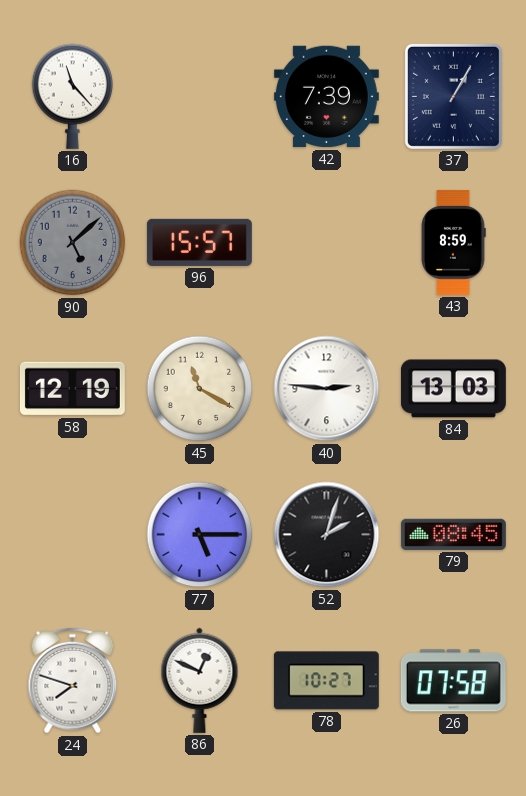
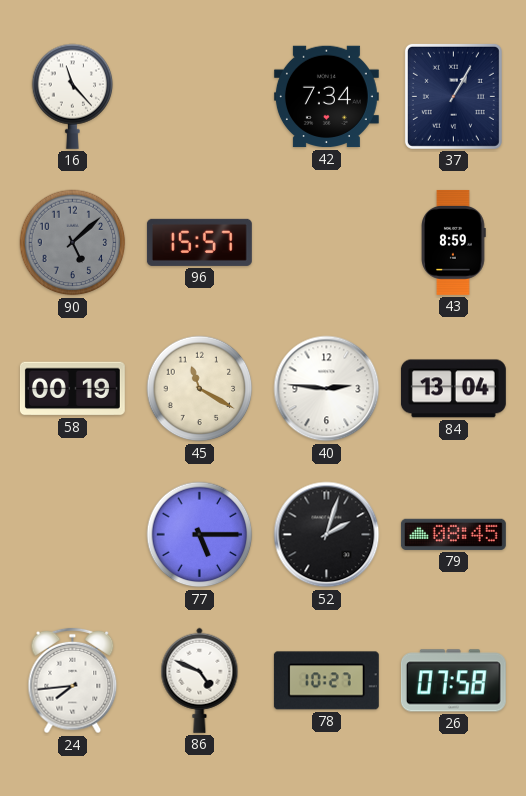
42: 7:39 -> 7:34
58: 12:19 -> 00:19
84: 13:03 -> 13:04
24: 7:48 -> 7:44
86: 12:49 -> 4:49
